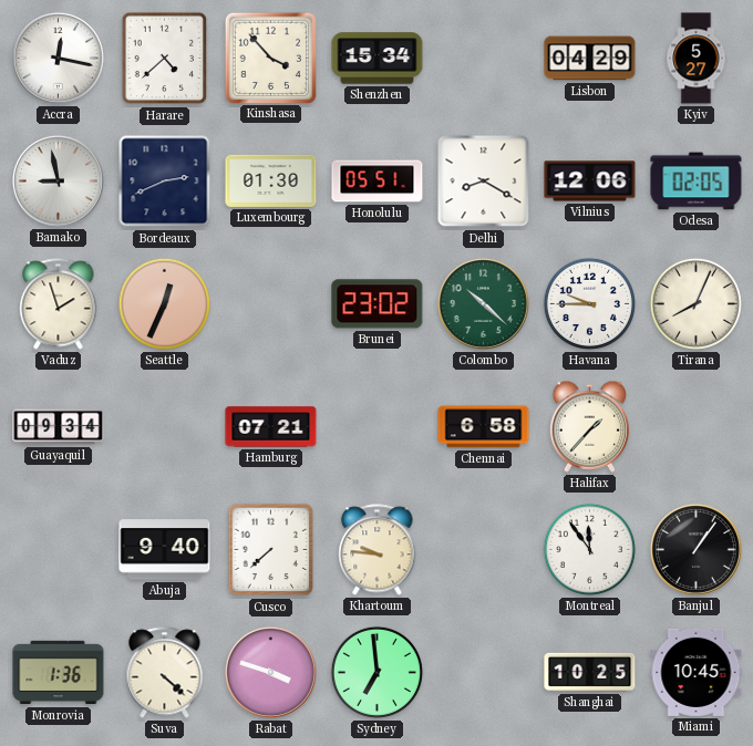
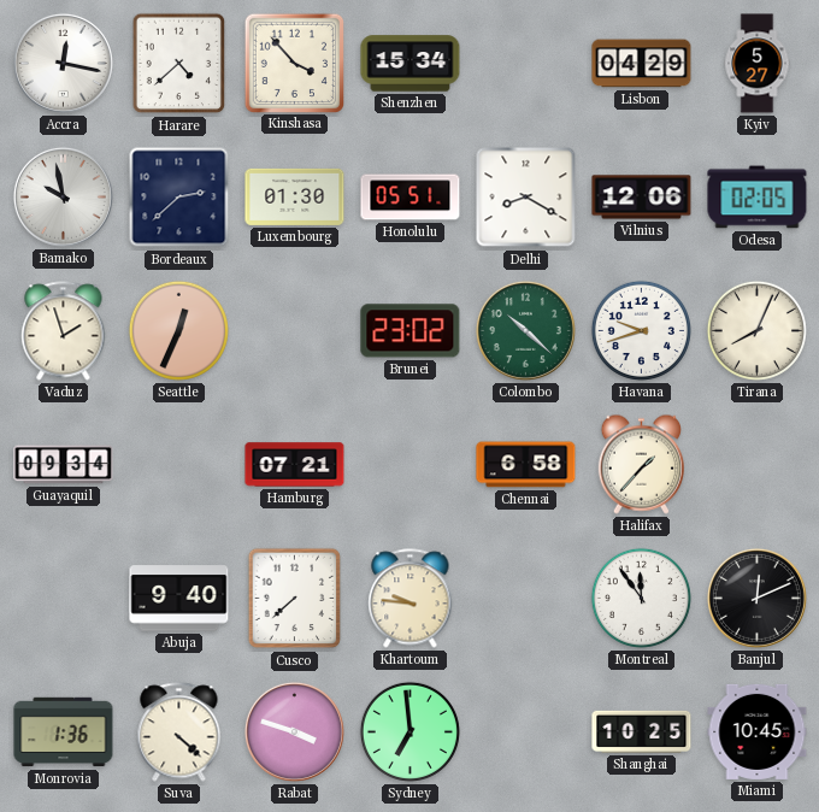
Bamako: 8:58 -> 9:58
Bordeaux: 2:41 -> 2:38
Havana: 9:45 -> 9:42
Banjul: 1:06 -> 12:11
